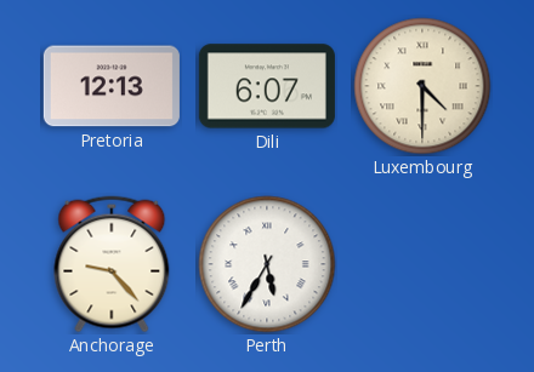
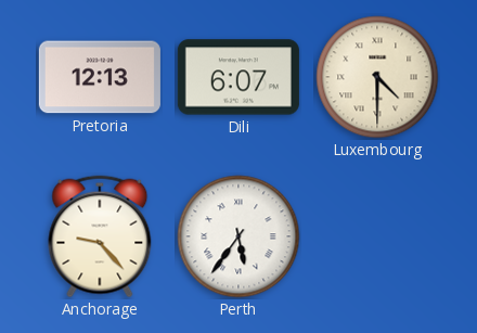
Perth: 5:35 -> 5:36
